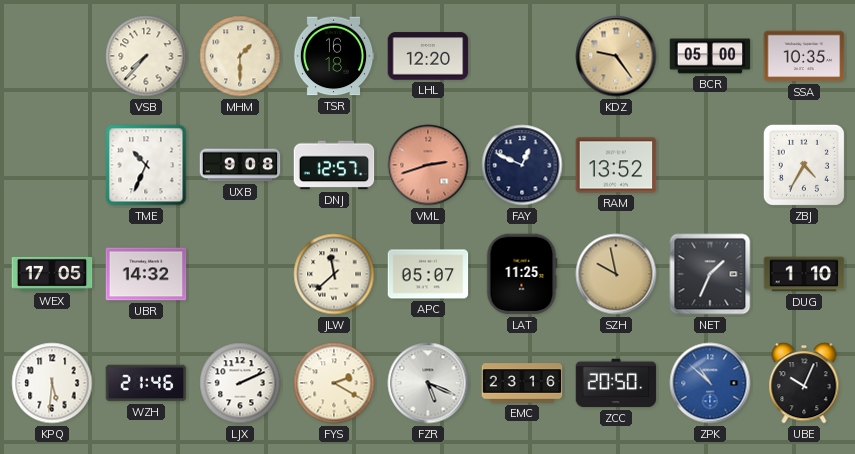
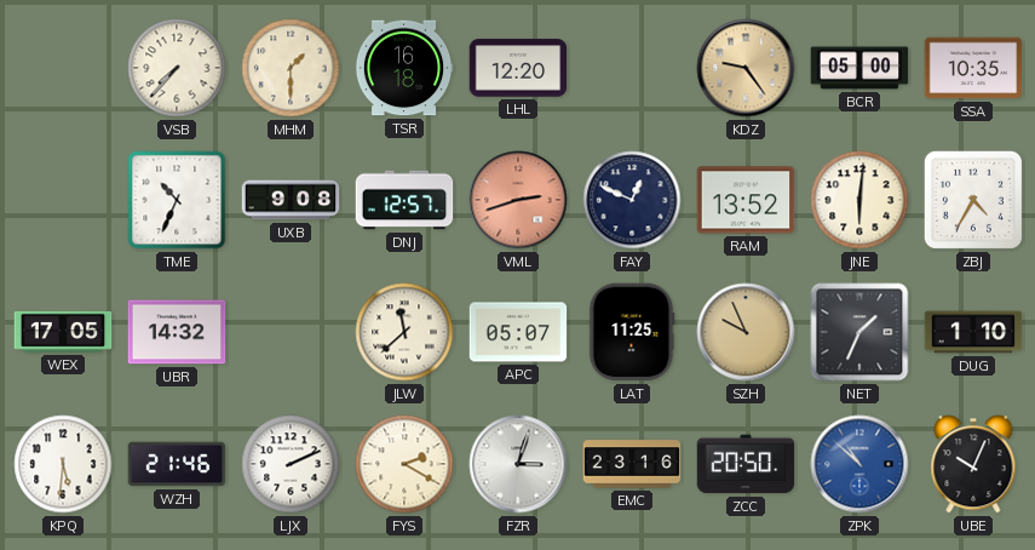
JNE: none -> 6:01
SZH: 9:58 -> 9:56
FZR: 5:19 -> 3:03
